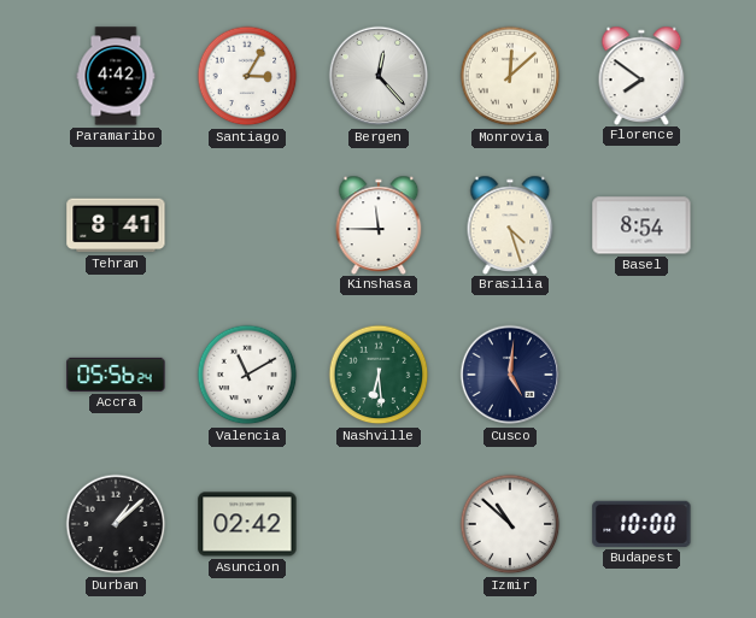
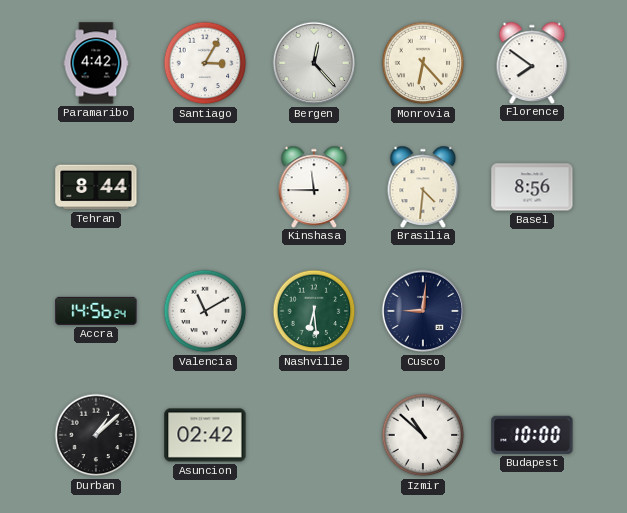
Monrovia: 12:08 -> 6:23
Tehran: 8:41 -> 8:44
Brasilia: 4:27 -> 4:31
Basel: 8:54 -> 8:56
Accra: 05:56 -> 14:56
Cusco: 5:01 -> 9:01
